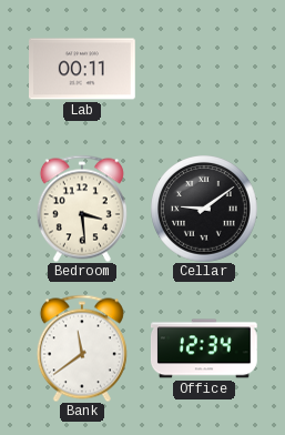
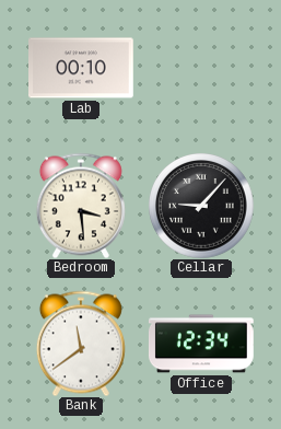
Lab: 00:11 -> 00:10
Cellar: 9:09 -> 9:07
